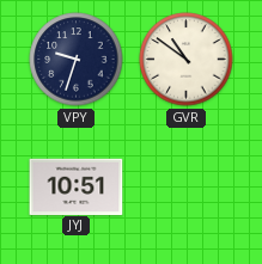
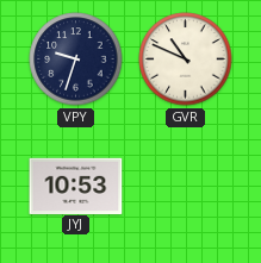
GVR: 10:51 -> 10:49
JYJ: 10:51 -> 10:53
